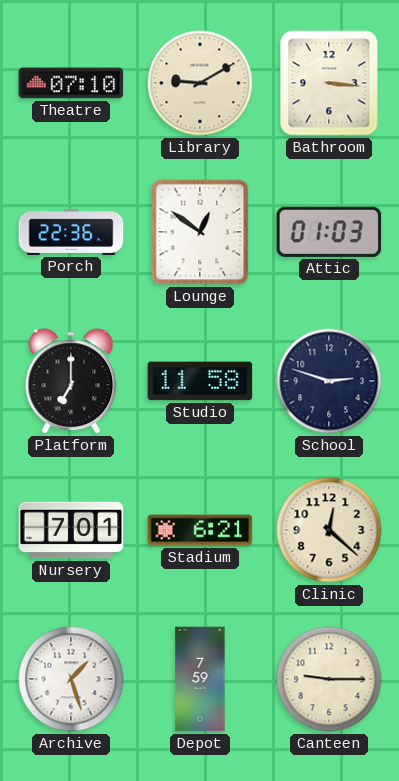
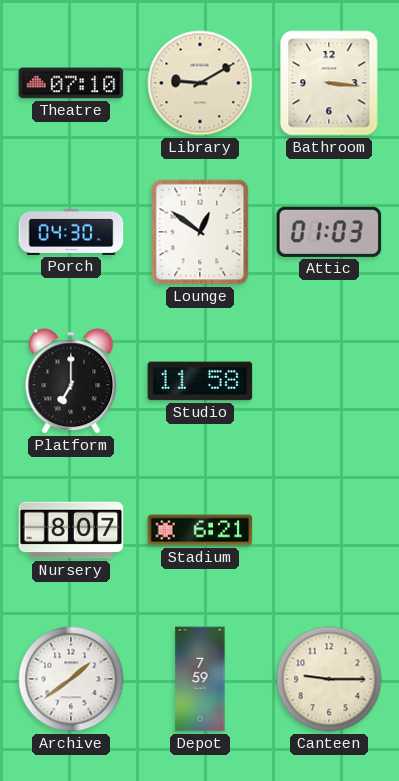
Porch: 22:36 -> 04:30
School: 2:48 -> none
Nursery: 7:01 -> 8:07
Clinic: 12:22 -> none
Archive: 1:27 -> 1:39
